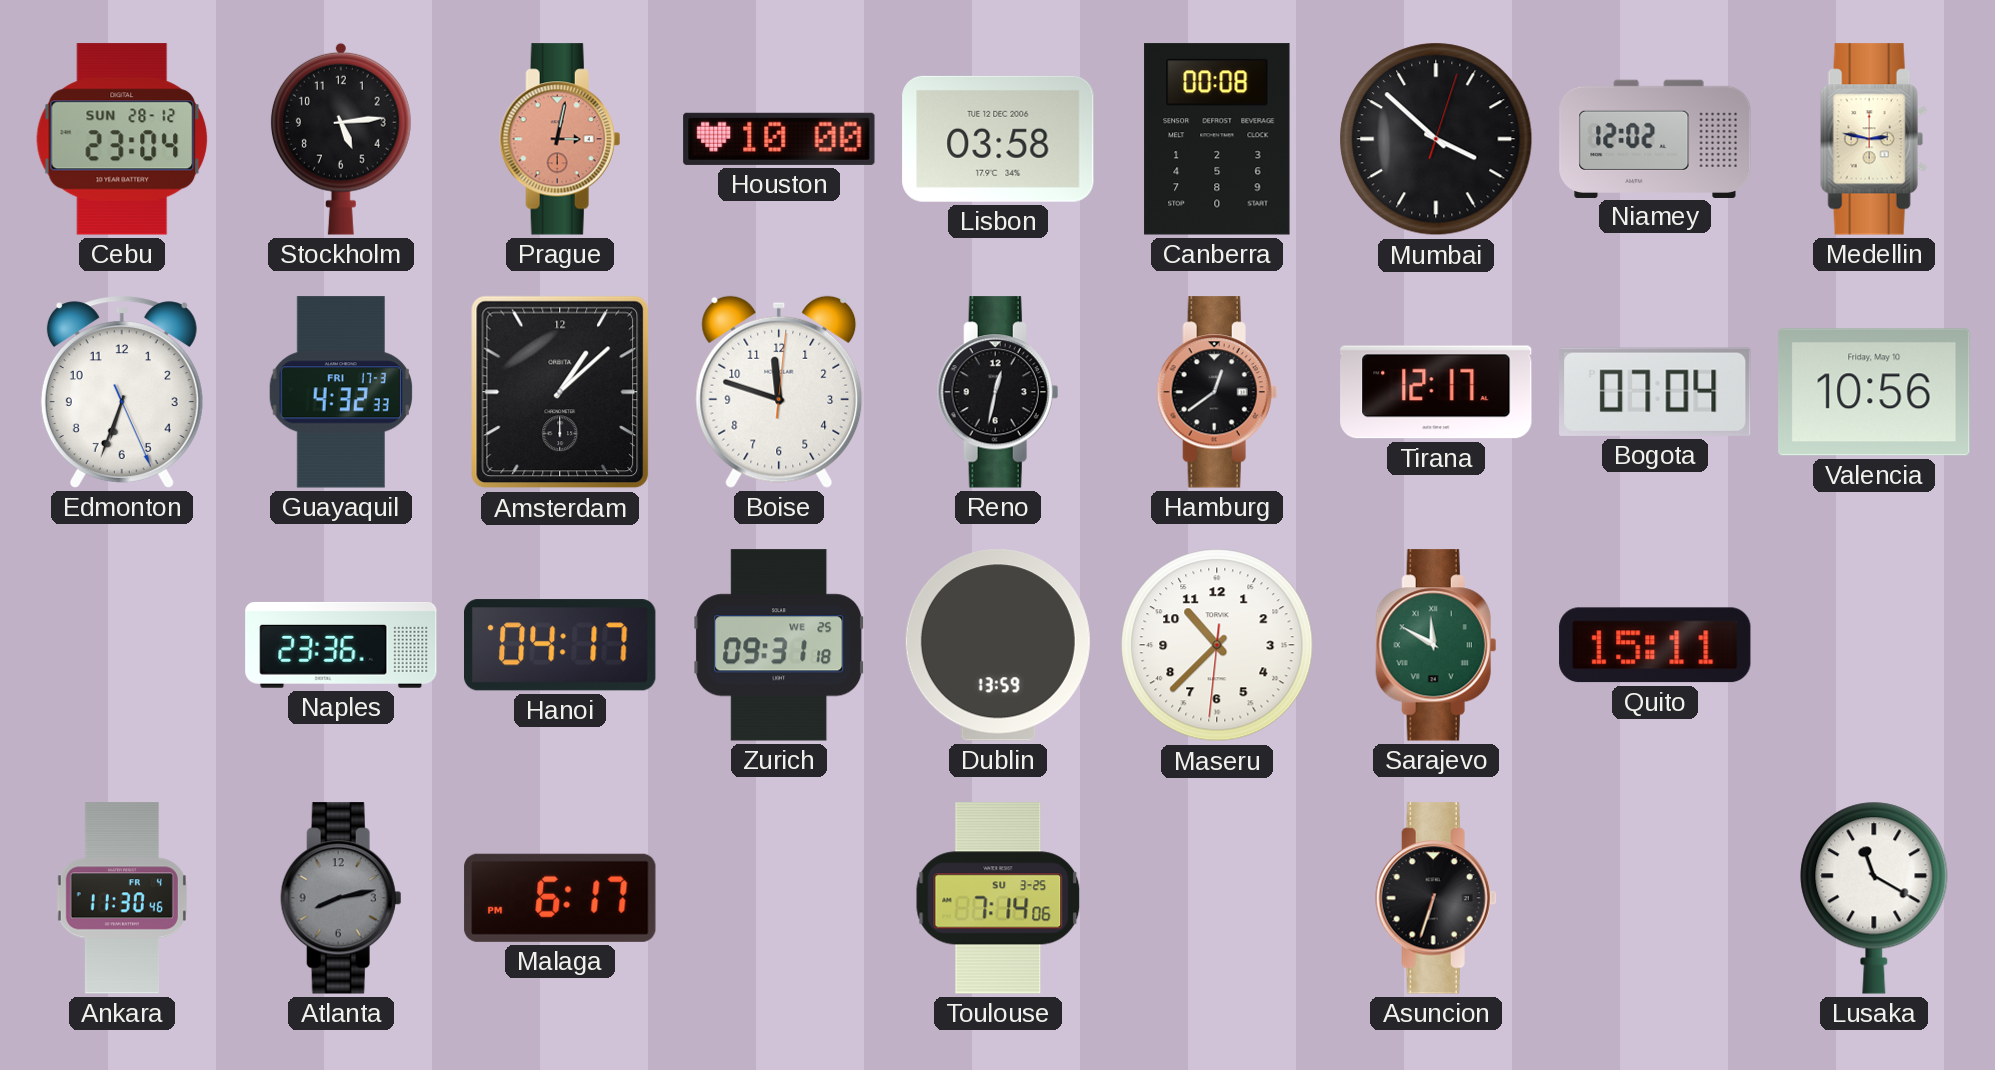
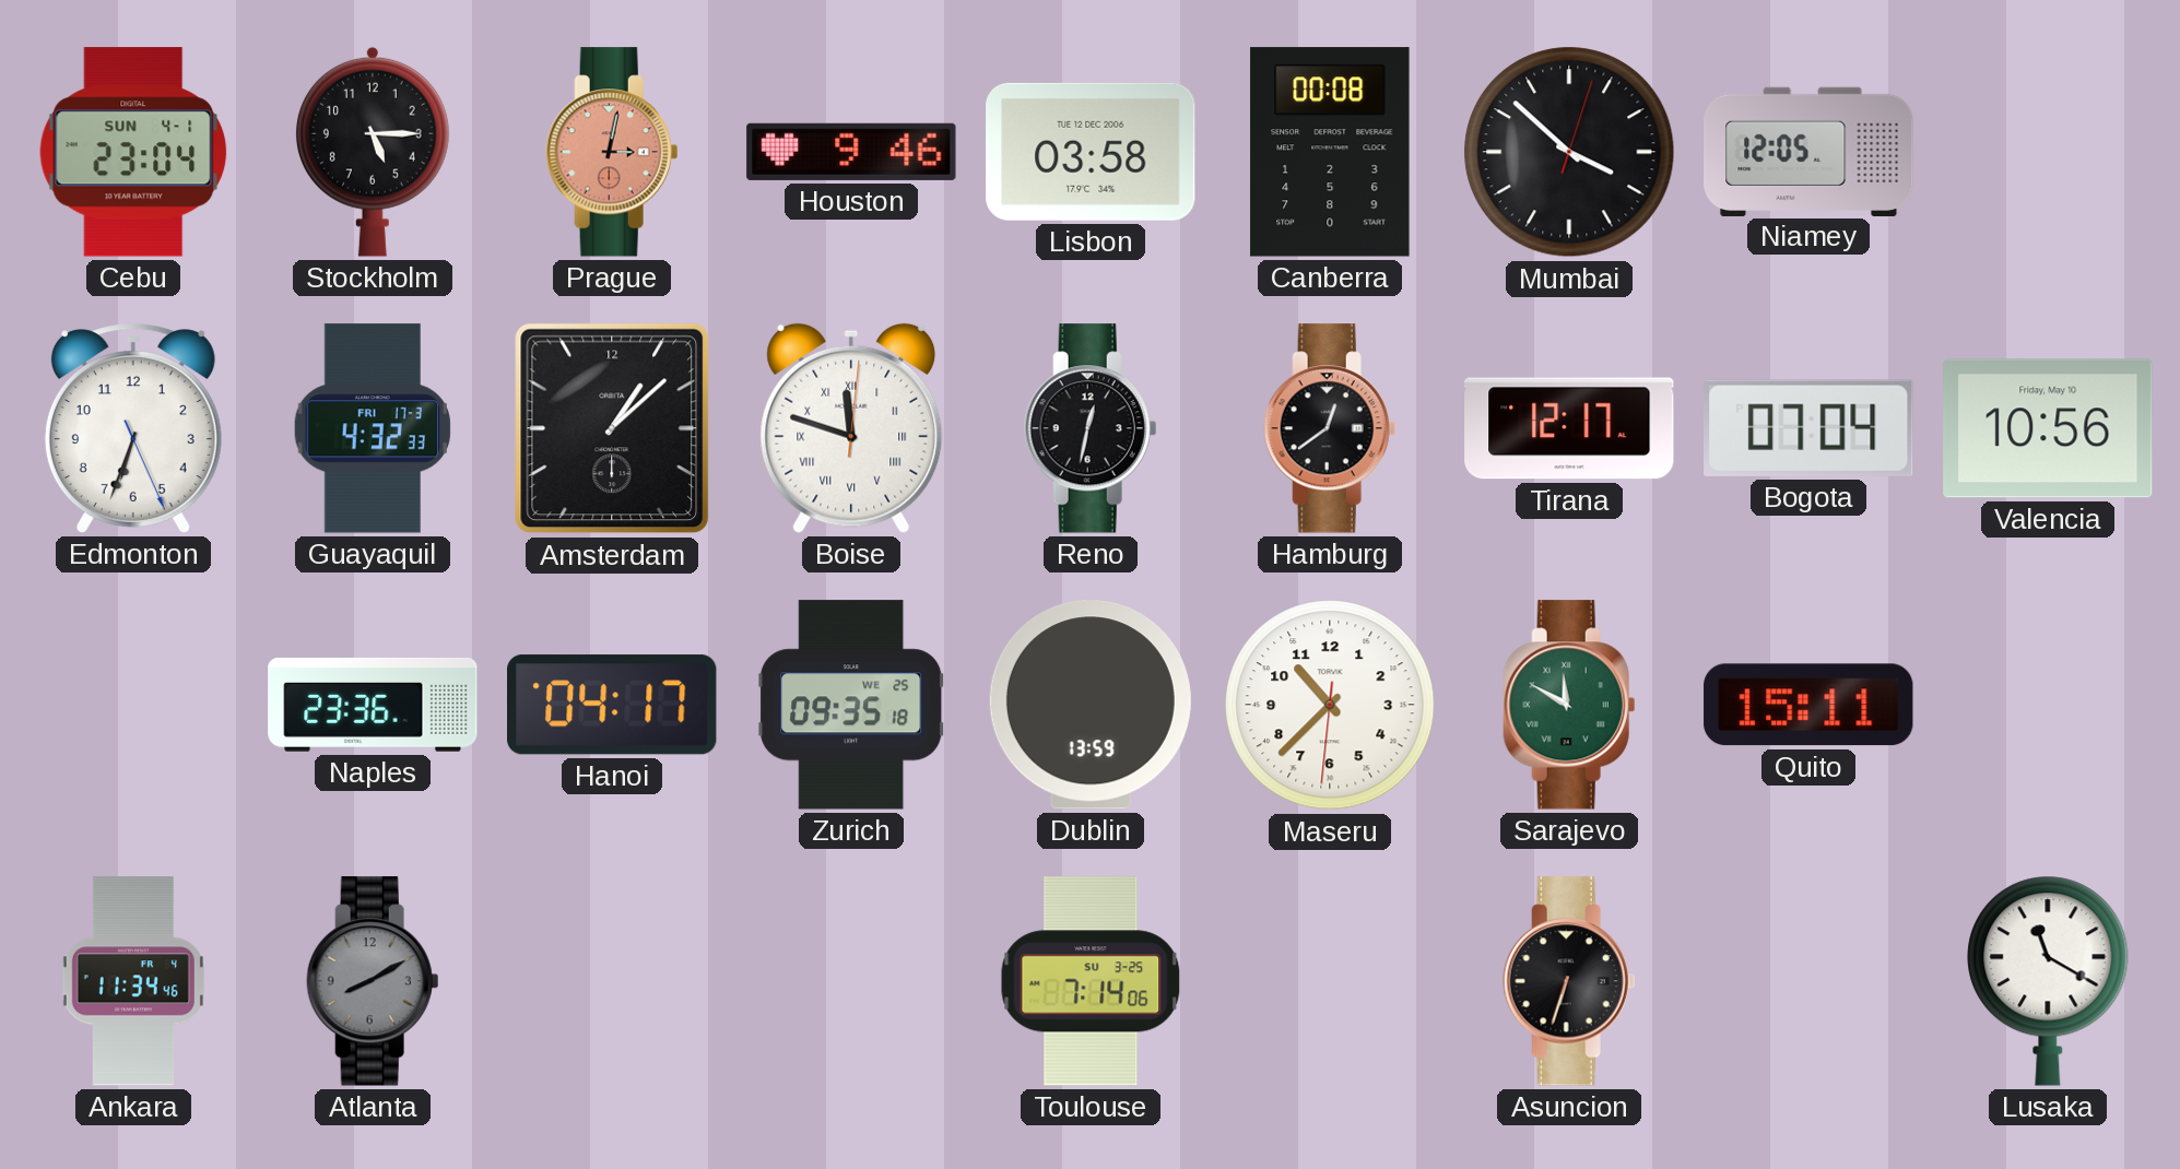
Cebu date: SUN 28-12 -> SUN 4-1
Stockholm: 5:14 -> 5:15
Houston: 10:00 -> 9:46
Niamey: 12:02 -> 12:05
Medellin: 2:47 -> none
Boise numerals: Arabic -> Roman
Zurich: 09:31 -> 09:35
Ankara: 11:30 -> 11:34
Atlanta: 8:13 -> 8:10
Malaga: 6:17 -> none
